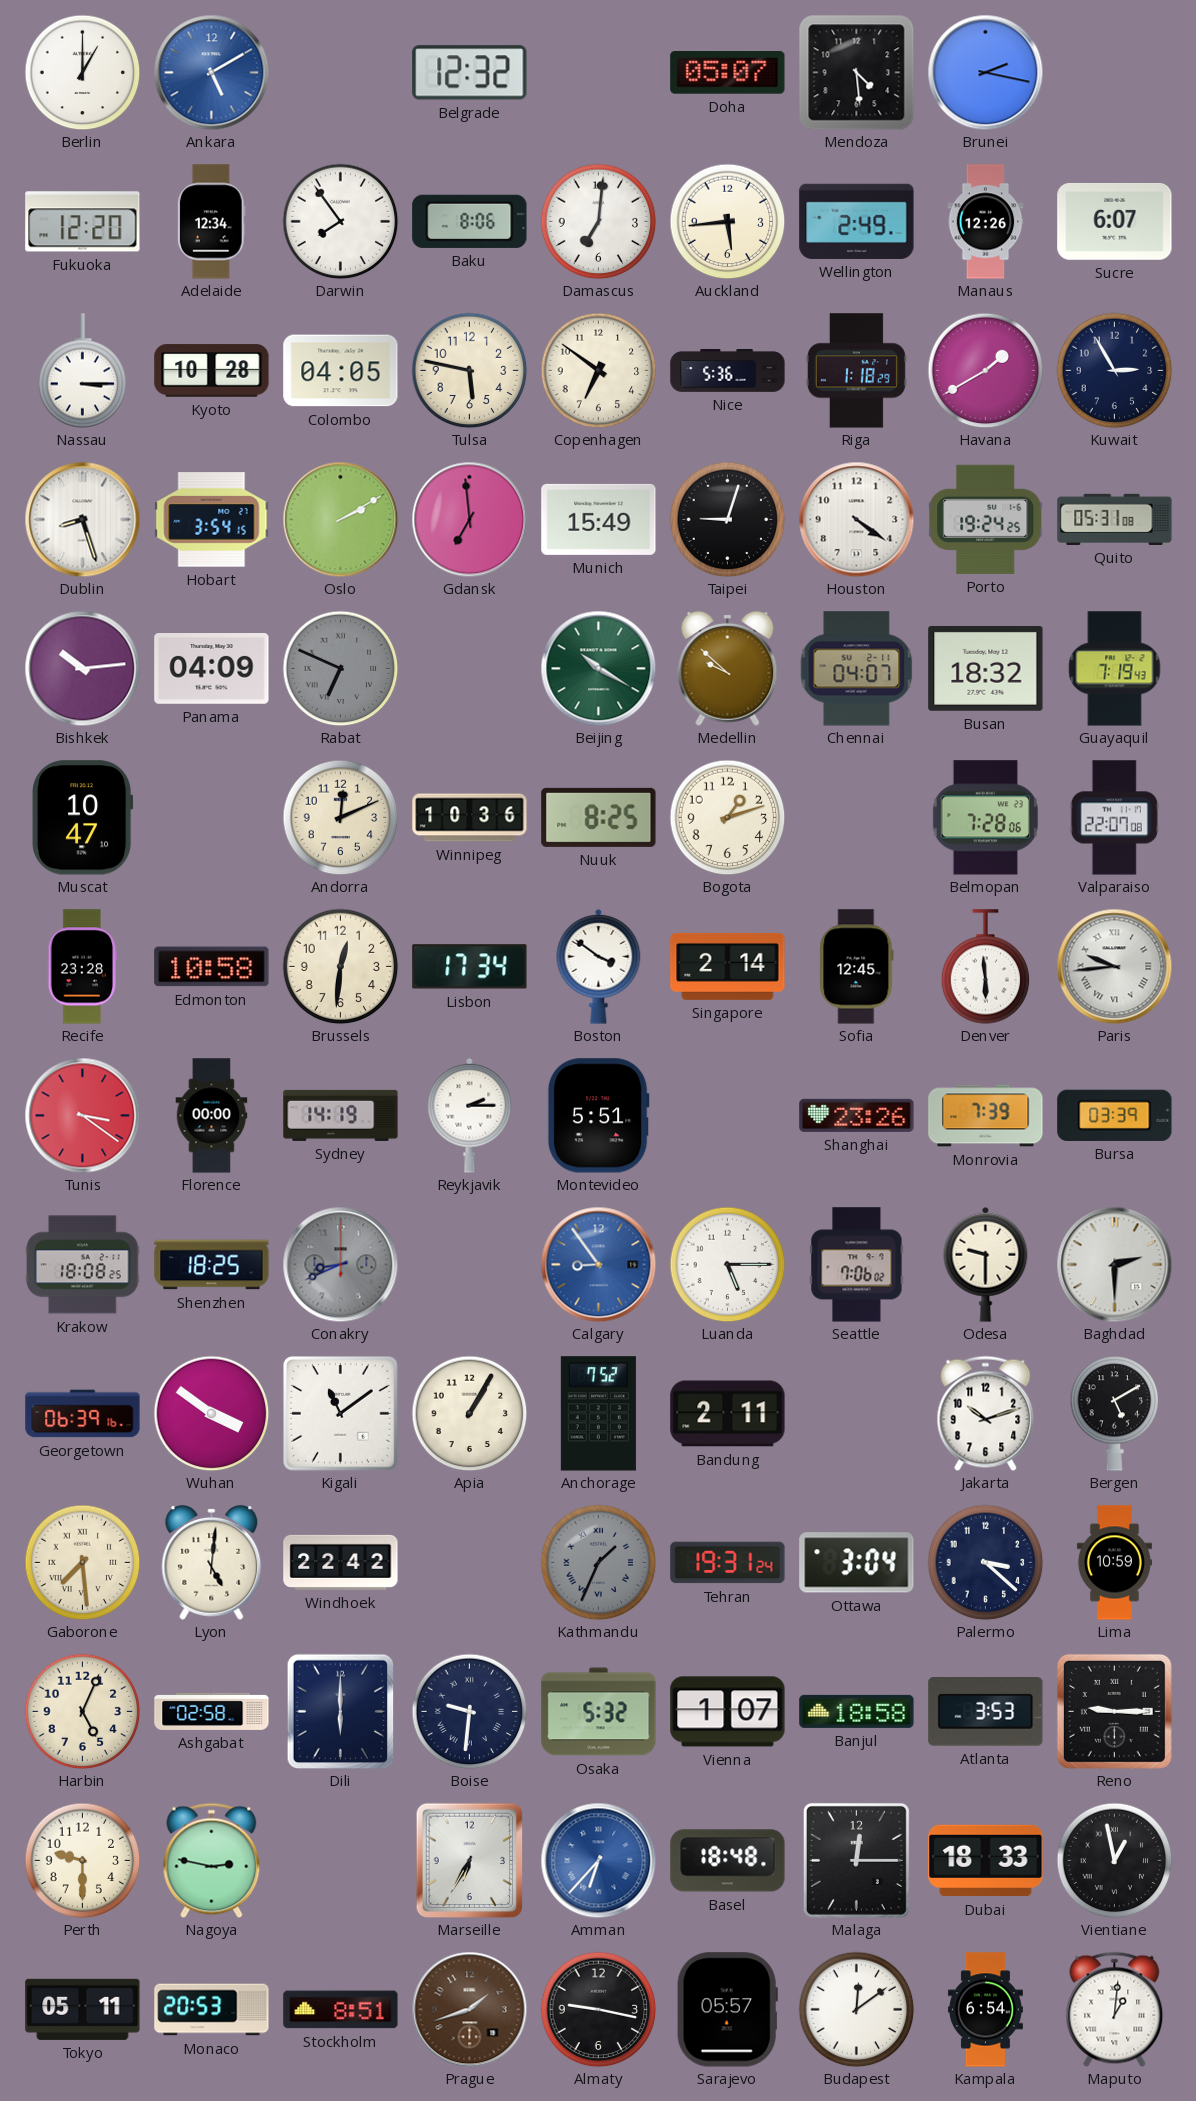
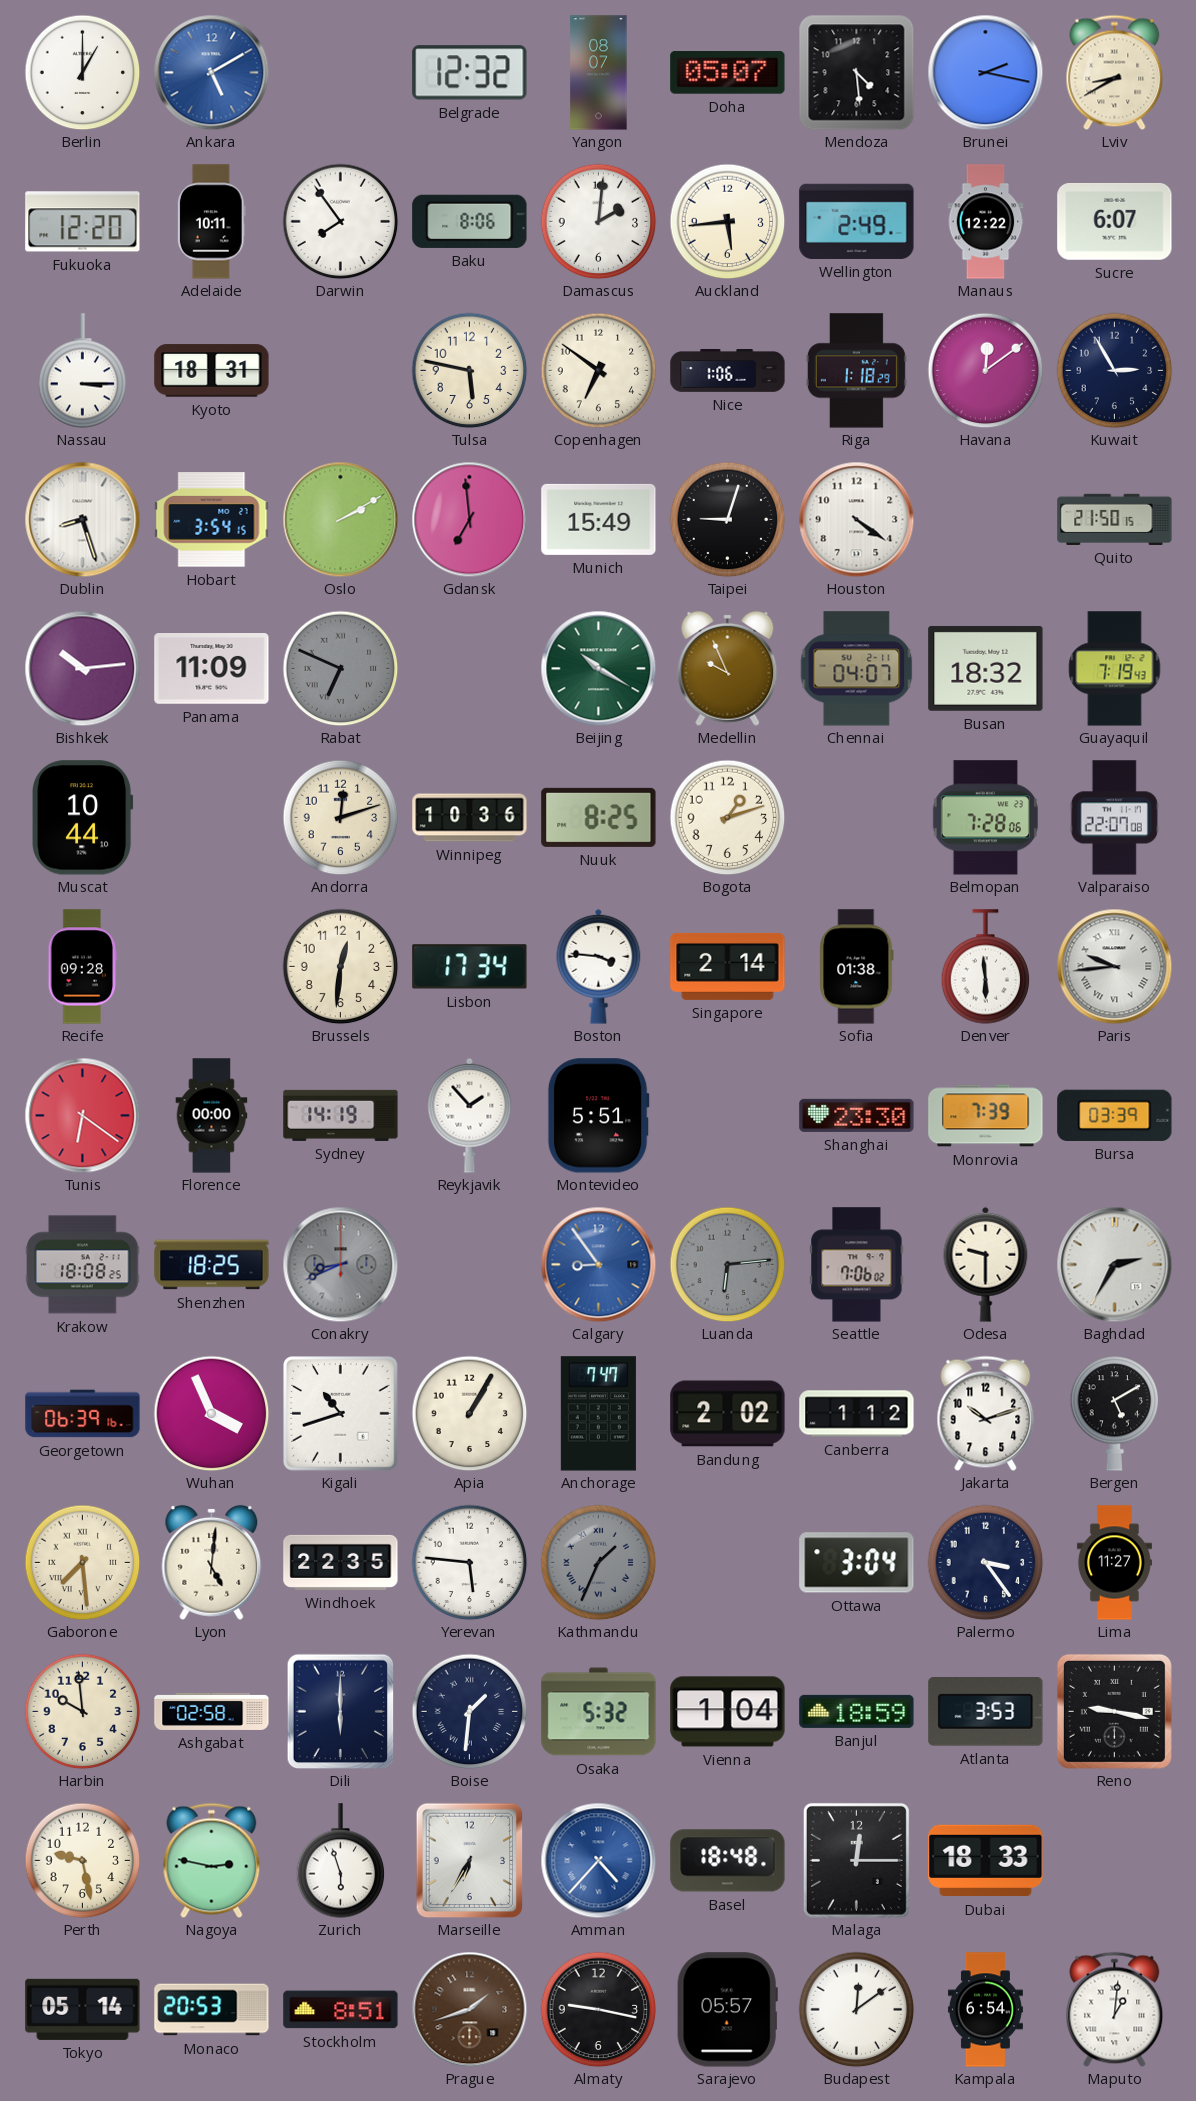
Yangon: none -> 08:07
Lviv: none -> 8:40
Adelaide: 12:34 -> 10:11
Damascus: 7:01 -> 2:01
Manaus: 12:26 -> 12:22
Kyoto: 10:28 -> 18:31
Colombo: 04:05 -> none
Nice: 5:36 -> 1:06
Havana: 1:40 -> 12:09
Porto: 19:24 -> none
Quito: 05:31 -> 21:50
Panama: 04:09 -> 11:09
Medellin: 9:52 -> 9:56
Muscat: 10:47 -> 10:44
Andorra: 12:11 -> 12:12
Recife: 23:28 -> 09:28
Edmonton: 10:58 -> none
Boston: 3:51 -> 3:46
Sofia: 12:45 -> 01:38
Tunis: 3:21 -> 6:21
Reykjavik: 2:15 -> 1:53
Shanghai: 23:26 -> 23:30
Luanda: 5:15 -> 6:14
Luanda dial: white -> grey
Baghdad: 2:30 -> 2:35
Wuhan: 3:51 -> 3:56
Kigali: 11:09 -> 10:42
Anchorage: 7:52 -> 7:47
Bandung: 2:11 -> 2:02
Canberra: none -> 1:12
Windhoek: 22:42 -> 22:35
Yerevan: none -> 5:46
Tehran: 19:31 -> none
Palermo: 3:22 -> 3:24
Lima: 10:59 -> 11:27
Harbin: 5:04 -> 9:59
Boise: 9:31 -> 1:31
Vienna: 1:07 -> 1:04
Banjul: 18:58 -> 18:59
Reno: 9:15 -> 9:17
Perth: 9:30 -> 9:28
Zurich: none -> 5:57
Amman: 6:37 -> 4:37
Vientiane: 12:58 -> none
Tokyo: 05:11 -> 05:14
